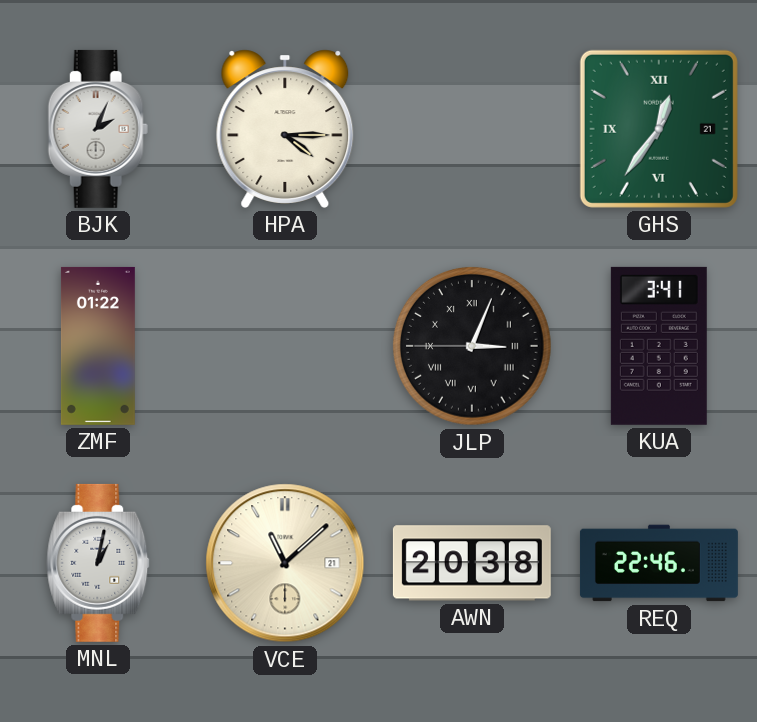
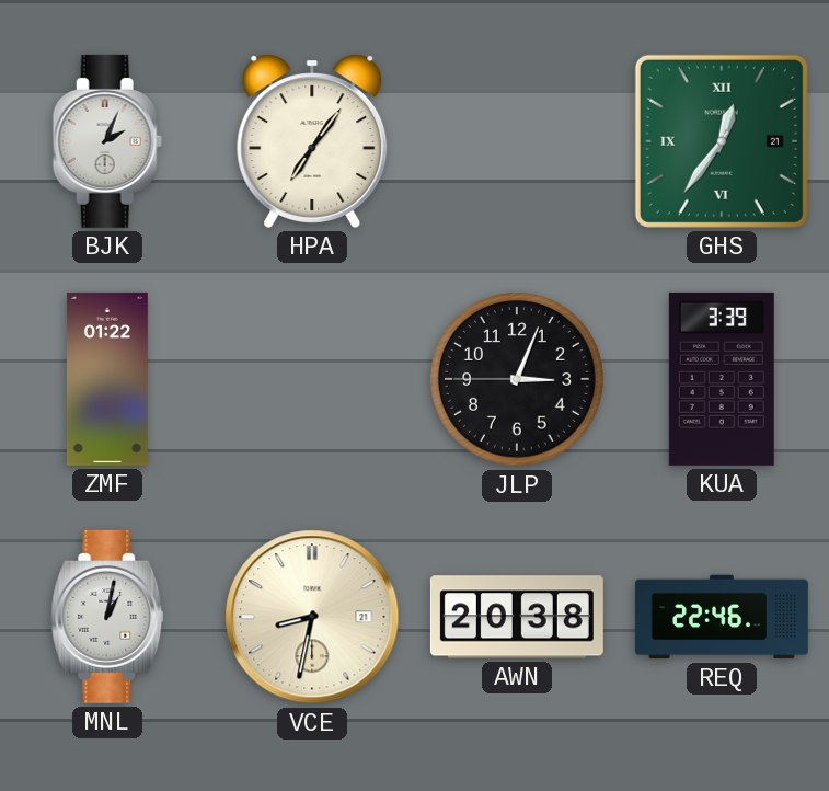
HPA: 4:15 -> 7:06
JLP numerals: Roman -> Arabic
KUA: 3:41 -> 3:39
VCE: 11:08 -> 8:32
